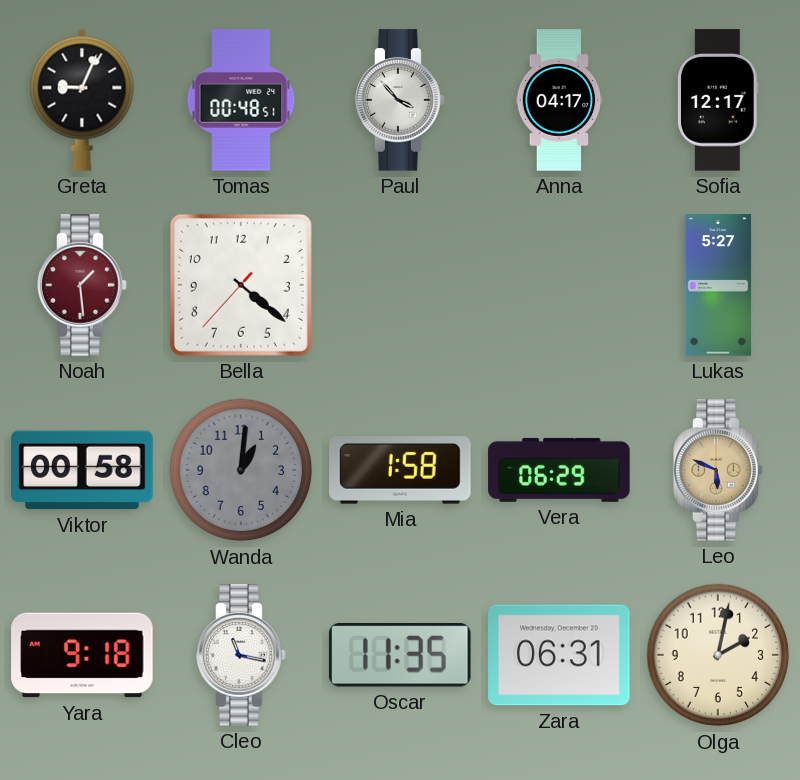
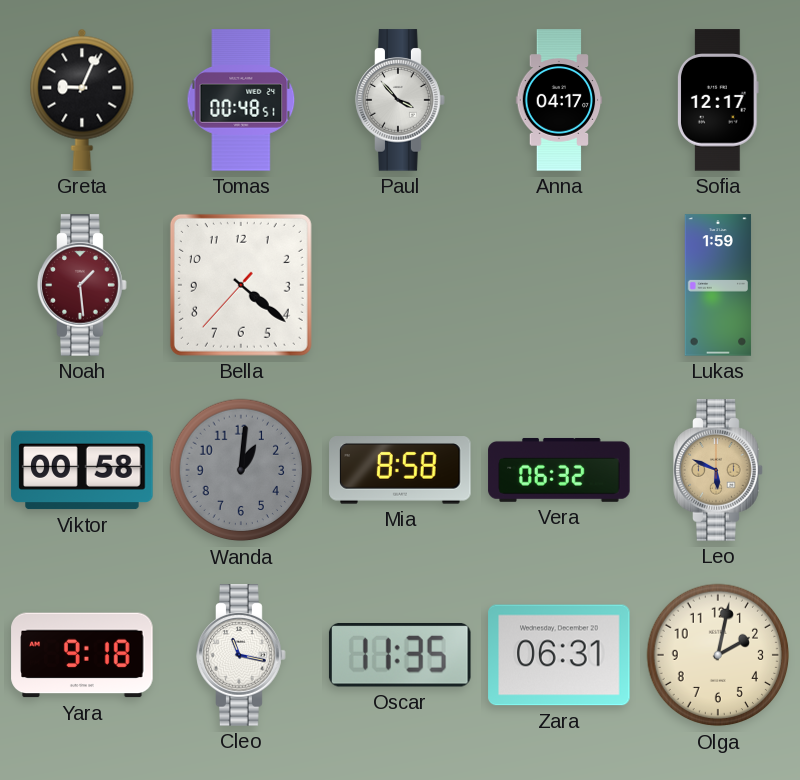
Lukas: 5:27 -> 1:59
Mia: 1:58 -> 8:58
Vera: 06:29 -> 06:32
